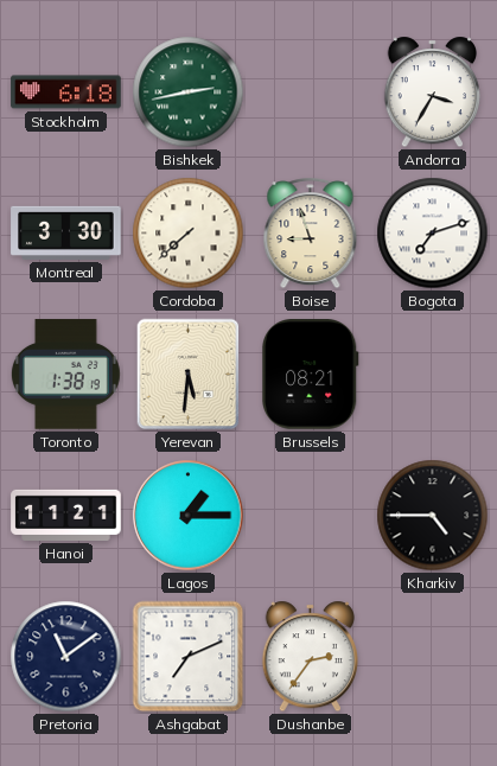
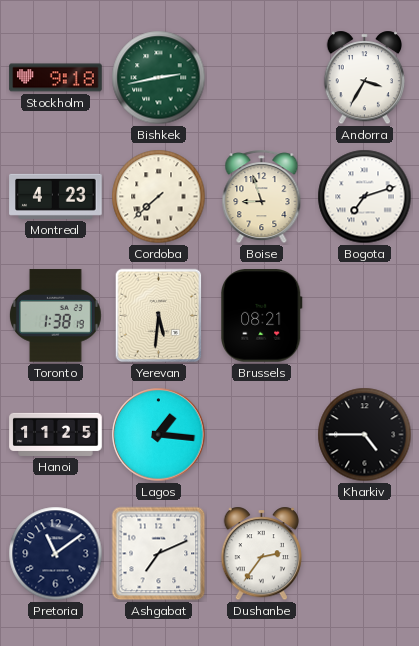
Stockholm: 6:18 -> 9:18
Montreal: 3:30 -> 4:23
Hanoi: 11:21 -> 11:25
Lagos: 1:15 -> 1:16
